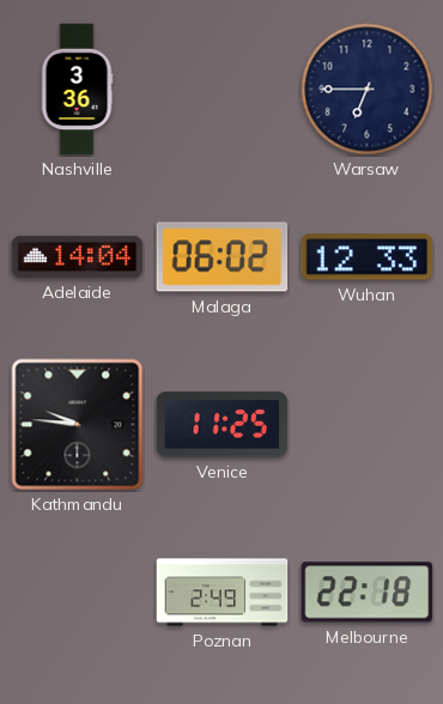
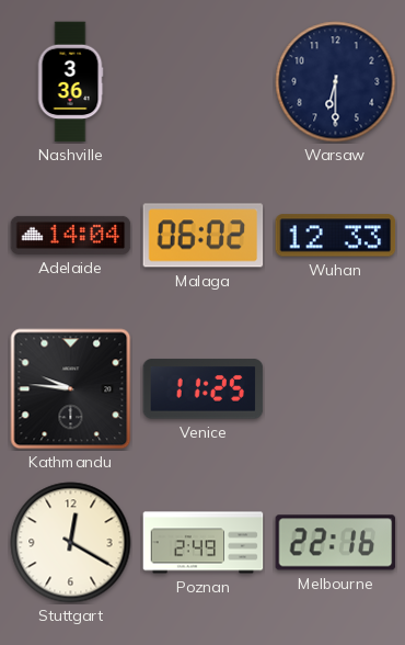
Warsaw: 6:45 -> 6:30
Stuttgart: none -> 12:20
Melbourne: 22:18 -> 22:16
